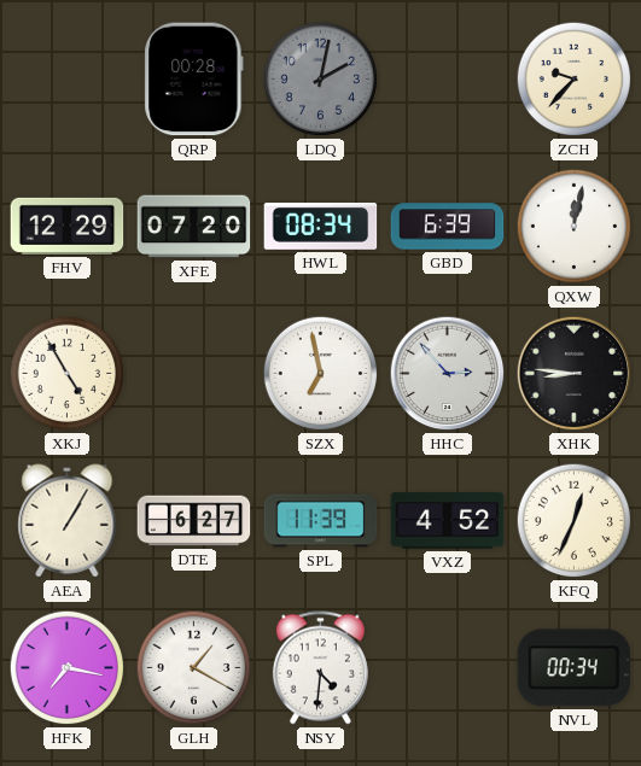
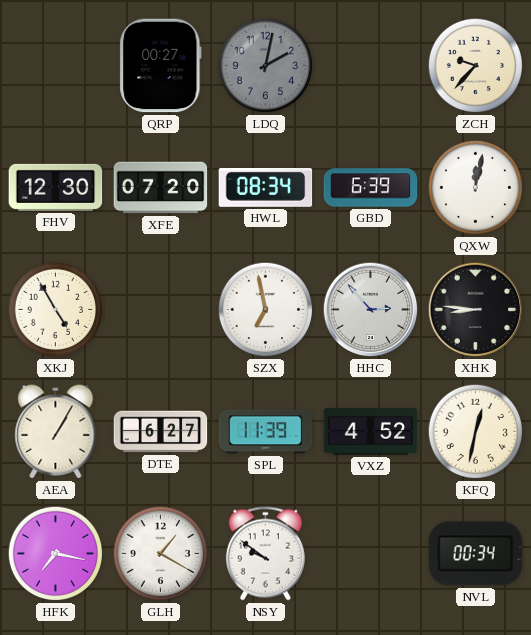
QRP: 00:28 -> 00:27
FHV: 12:29 -> 12:30
KFQ: 12:34 -> 12:32
NSY: 4:31 -> 9:51
